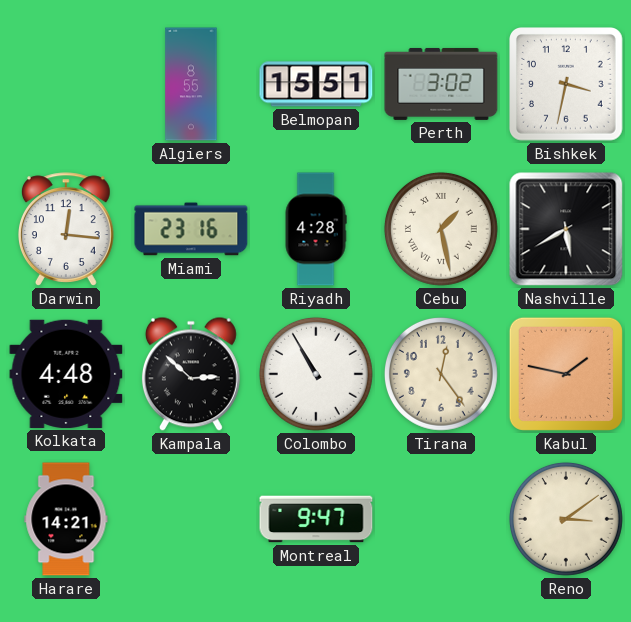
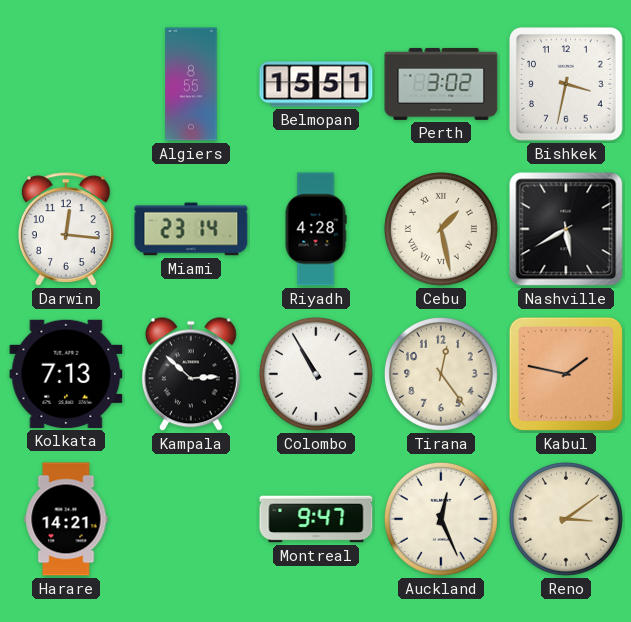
Miami: 23:16 -> 23:14
Kolkata: 4:48 -> 7:13
Auckland: none -> 12:26
